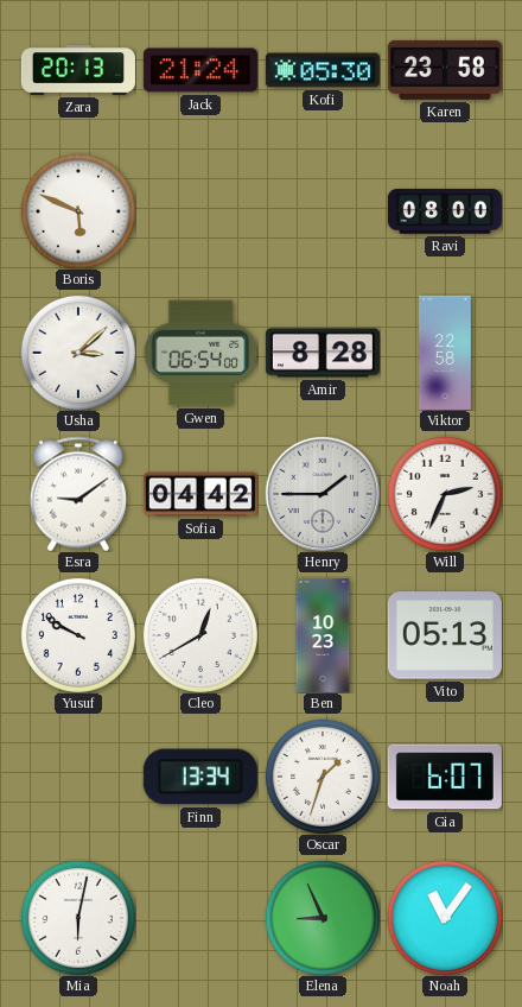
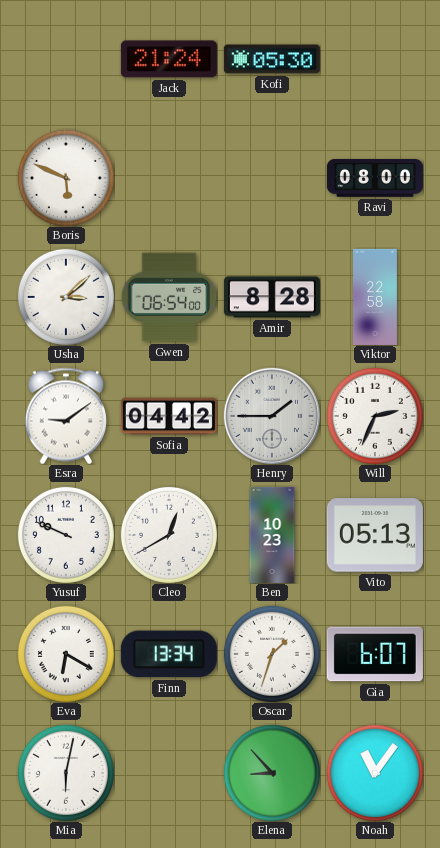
Zara: 20:13 -> none
Karen: 23:58 -> none
Yusuf: 9:50 -> 9:49
Eva: none -> 6:20
Elena: 8:56 -> 8:53
